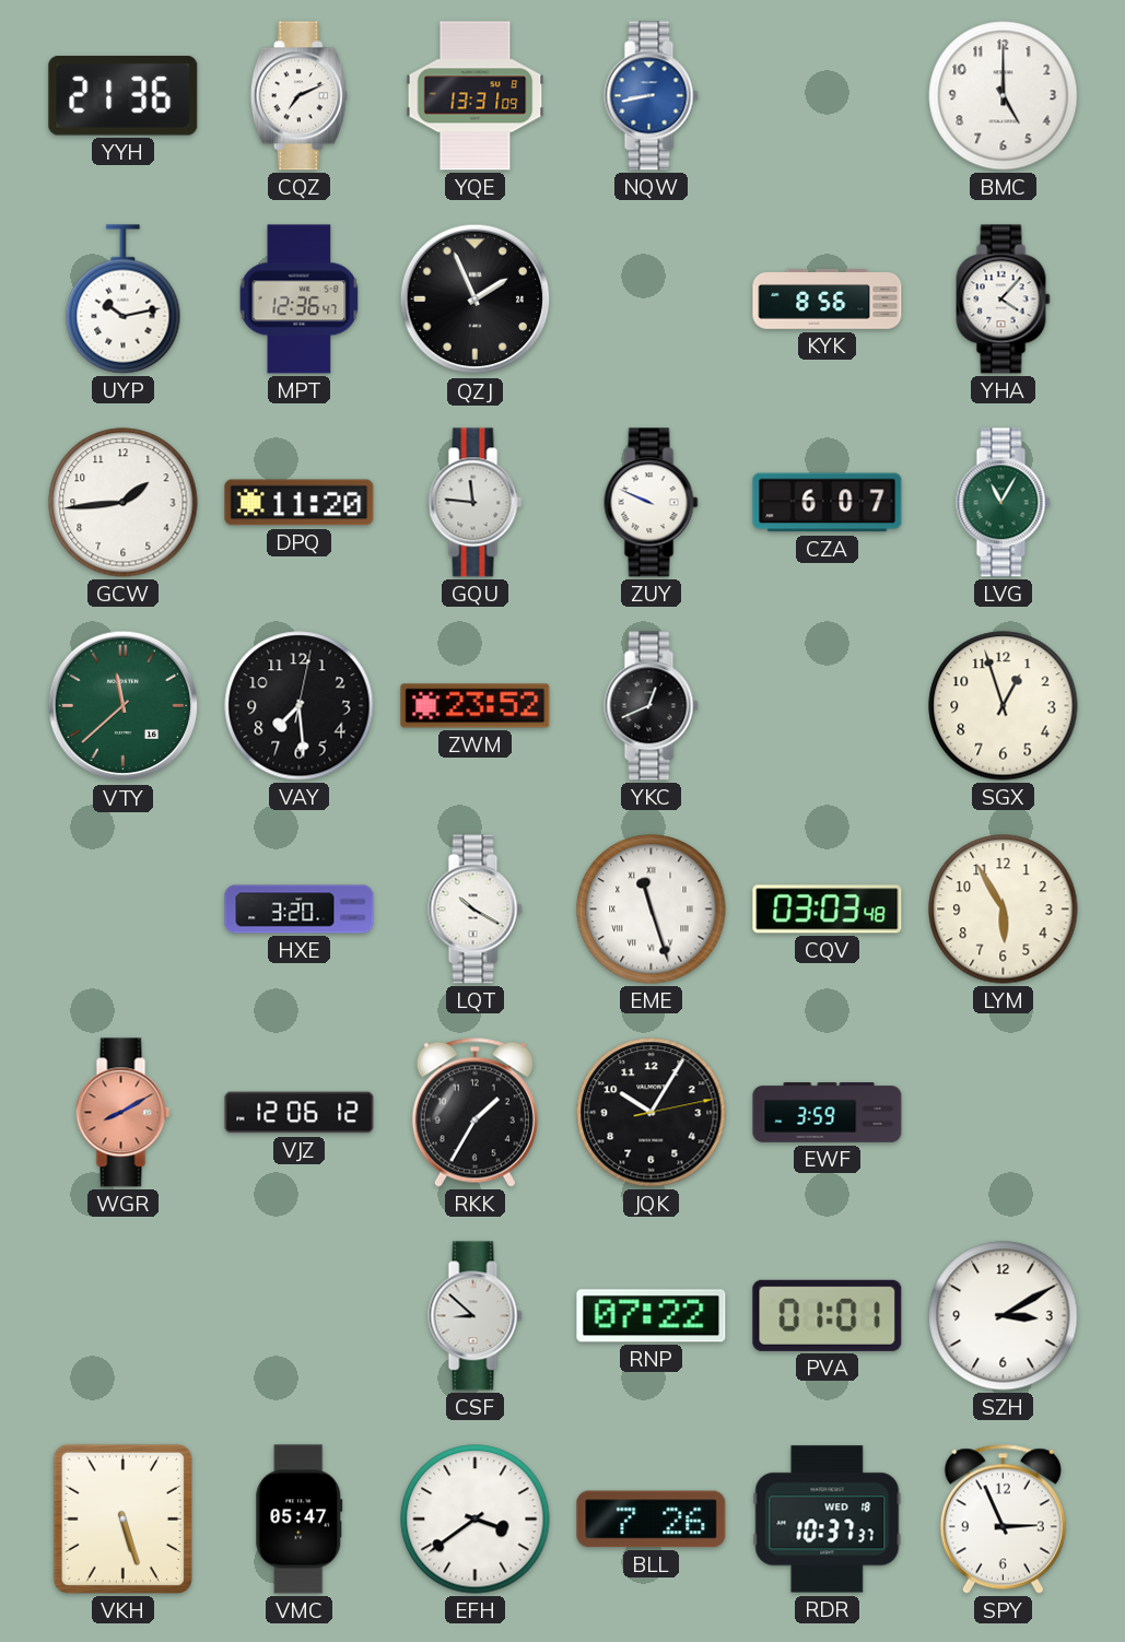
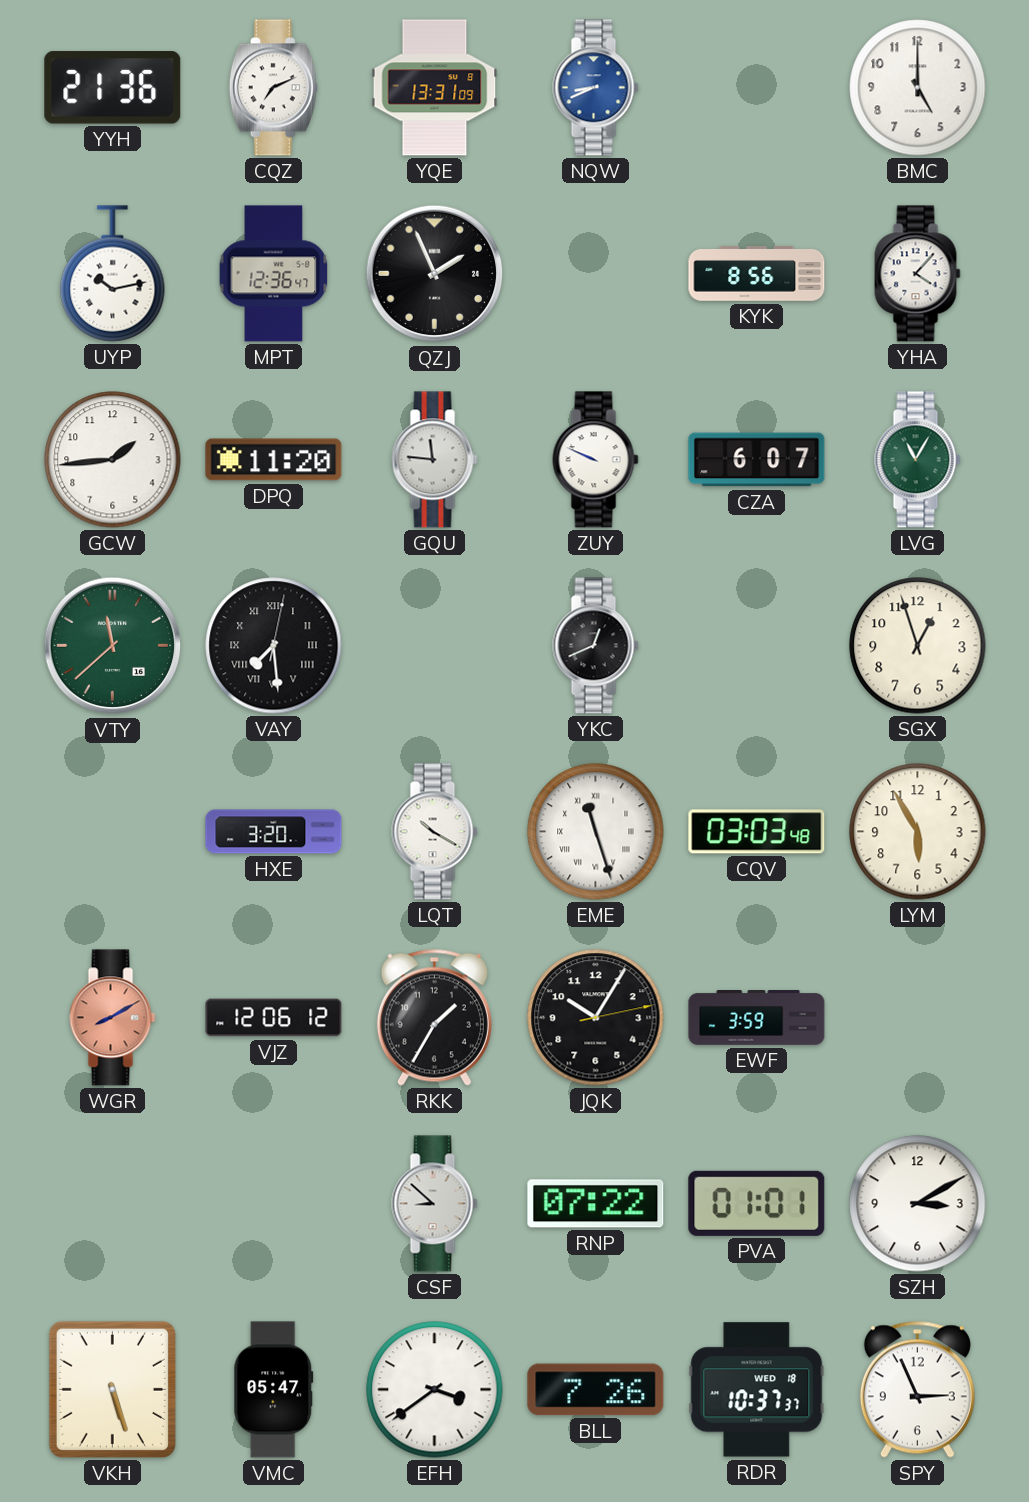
NQW: 8:43 -> 8:41
VAY numerals: Arabic -> Roman
ZWM: 23:52 -> none
